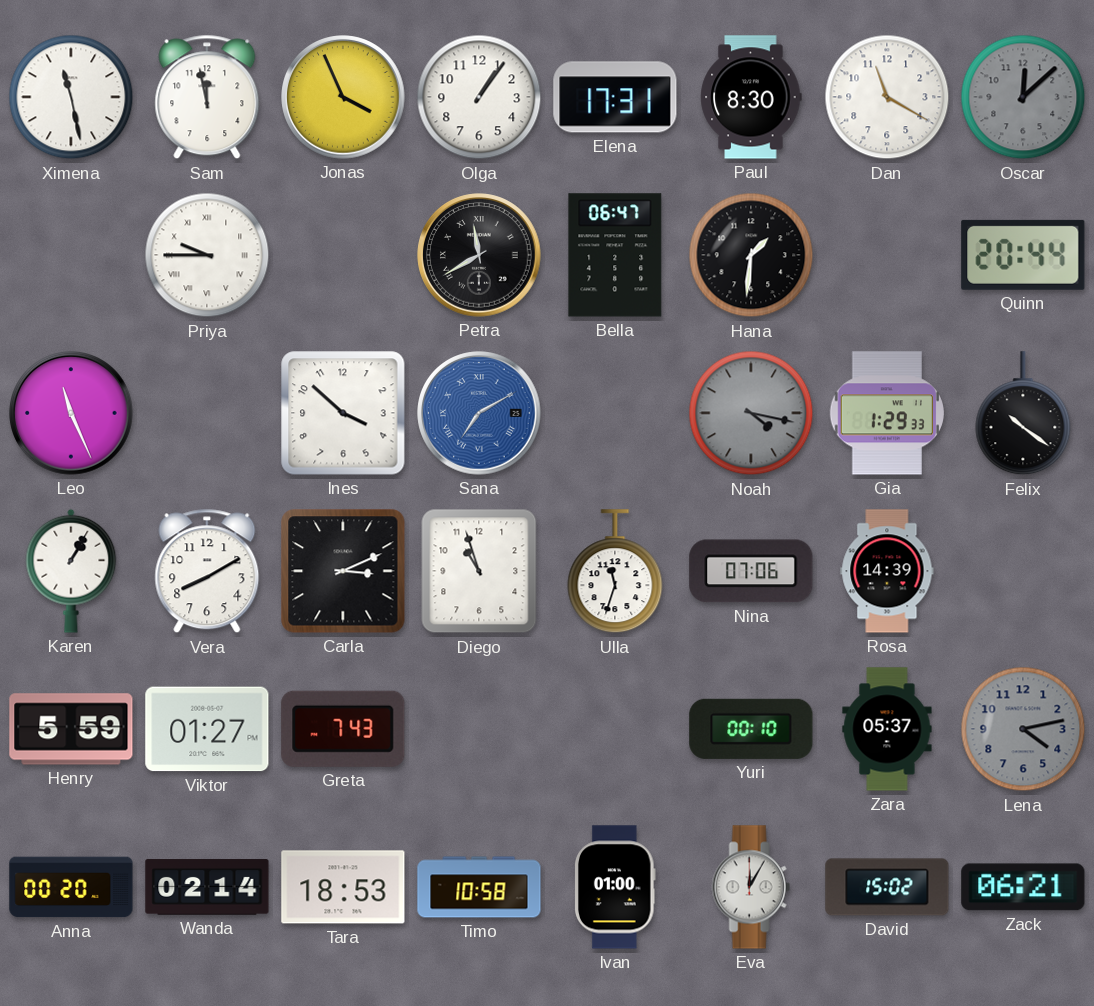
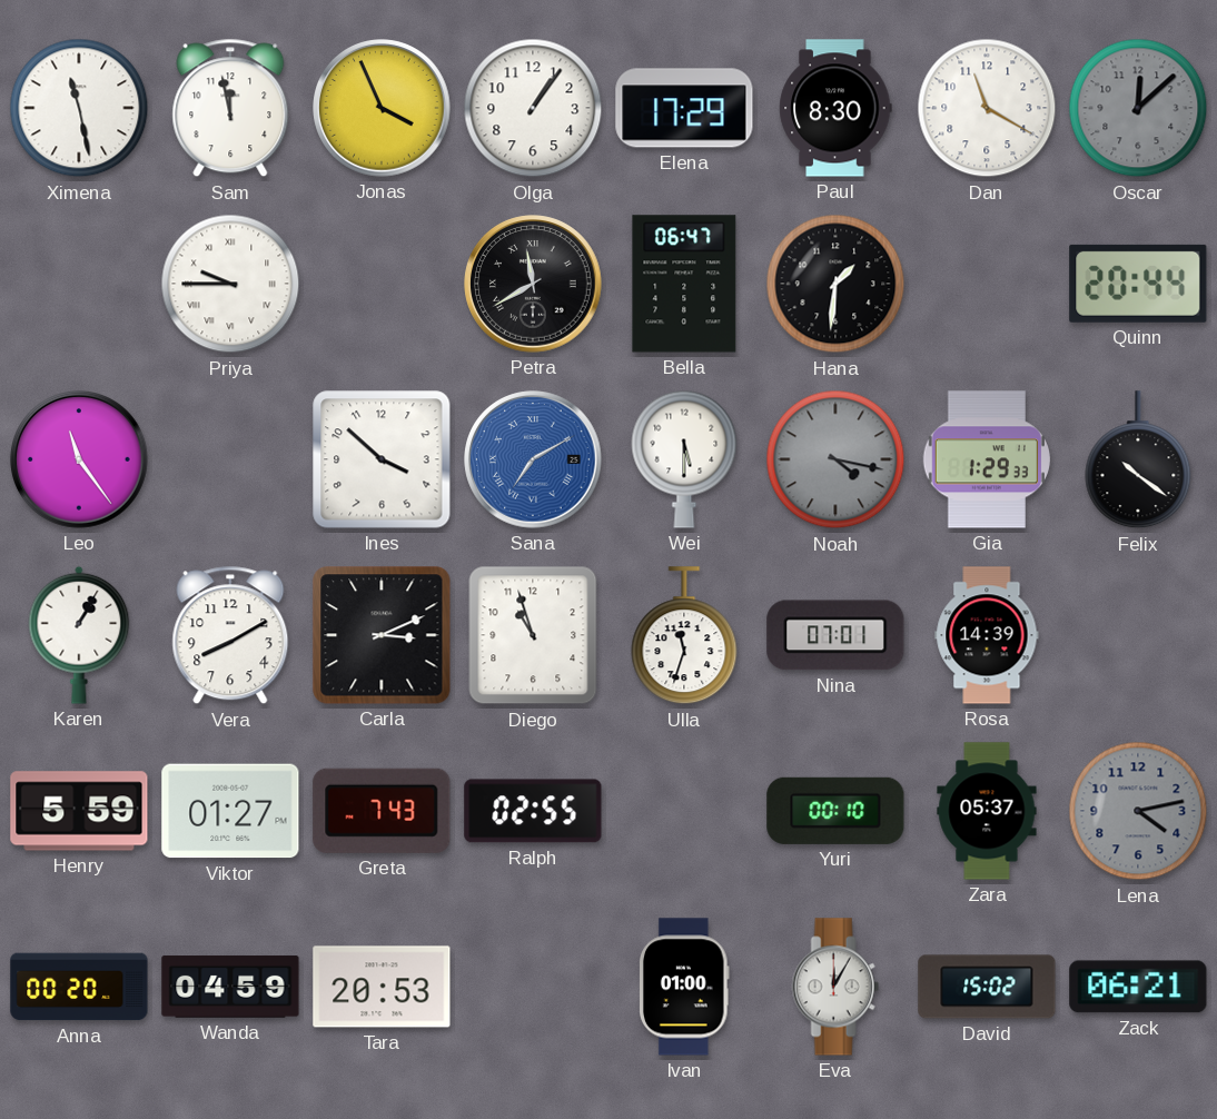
Elena: 17:31 -> 17:29
Leo: 11:26 -> 11:24
Wei: none -> 5:30
Nina: 07:06 -> 07:01
Ralph: none -> 02:55
Wanda: 02:14 -> 04:59
Tara: 18:53 -> 20:53
Timo: 10:58 -> none
